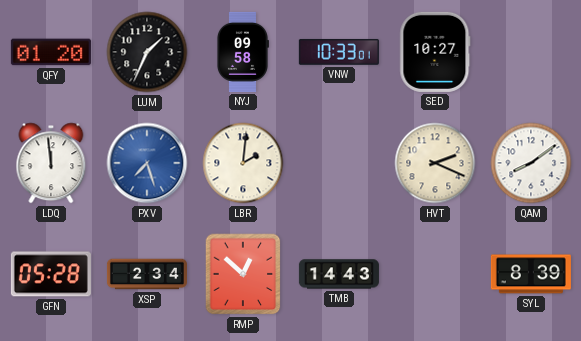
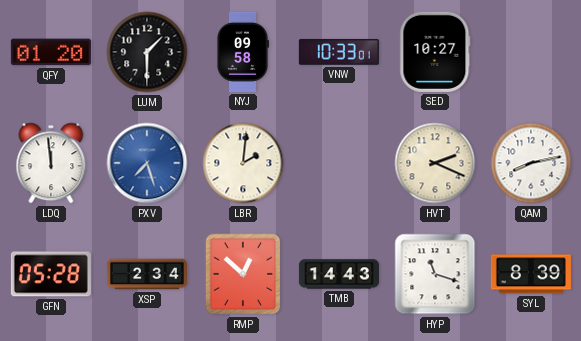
LUM: 1:34 -> 1:30
QAM: 8:09 -> 8:13
HYP: none -> 11:18
